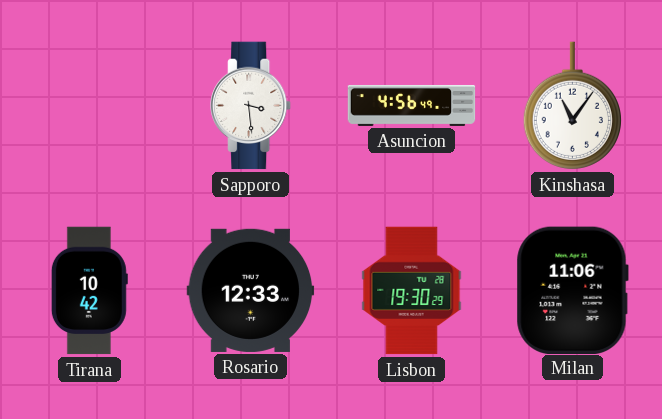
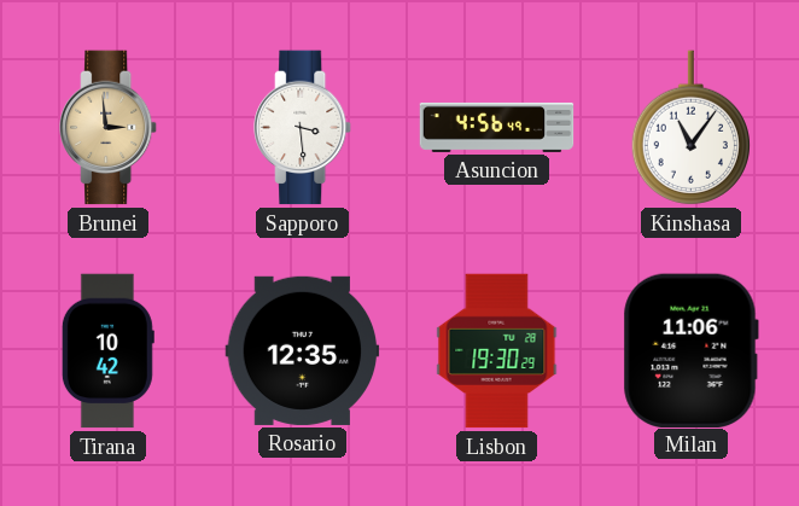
Brunei: none -> 2:59
Rosario: 12:33 -> 12:35
